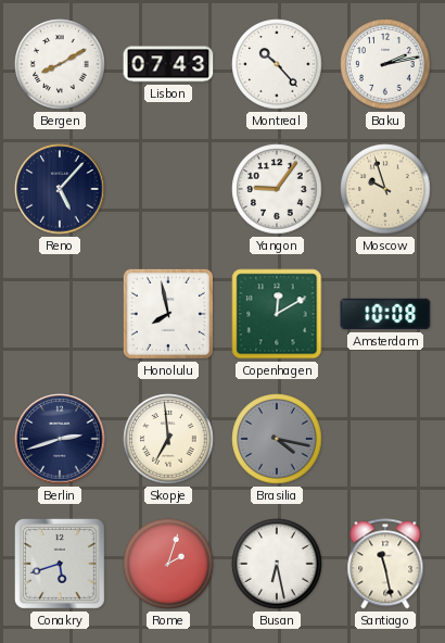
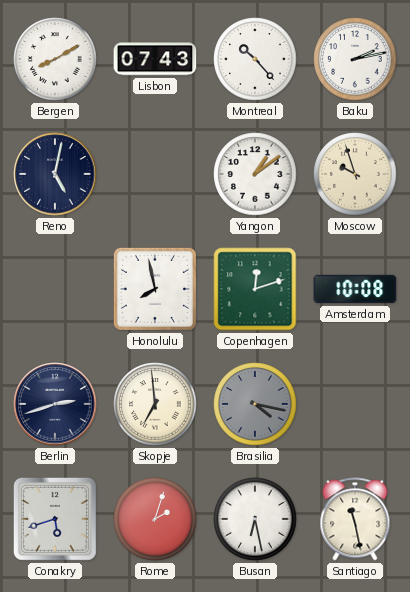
Reno: 5:07 -> 5:02
Yangon: 9:06 -> 1:09
Copenhagen: 12:10 -> 12:12
